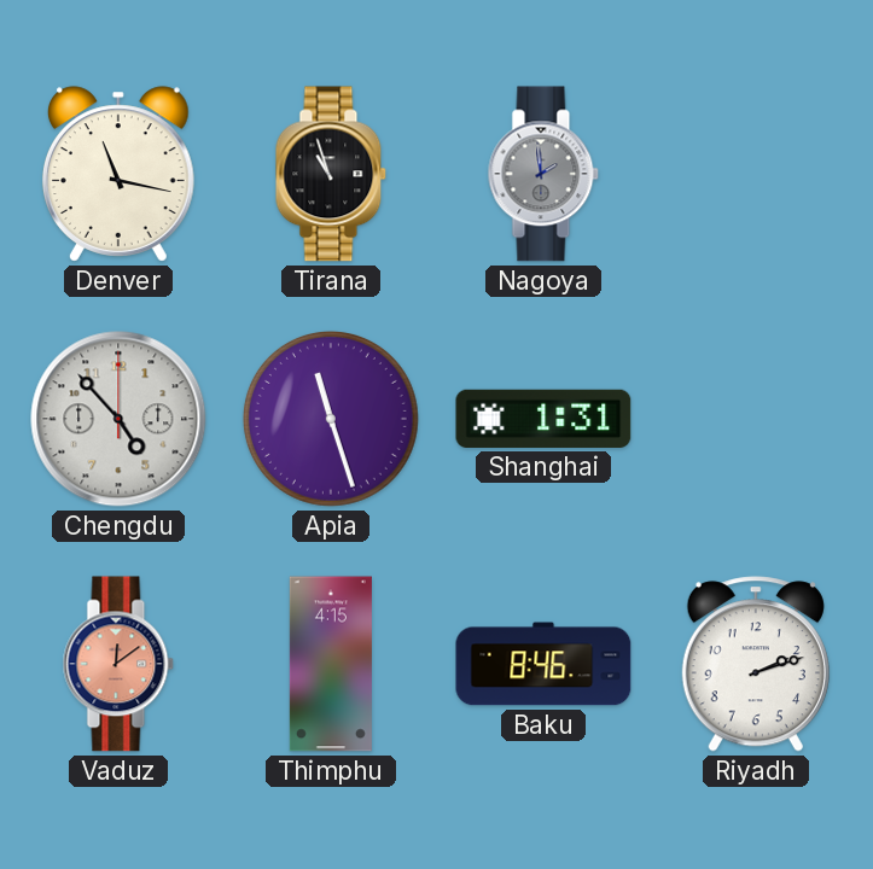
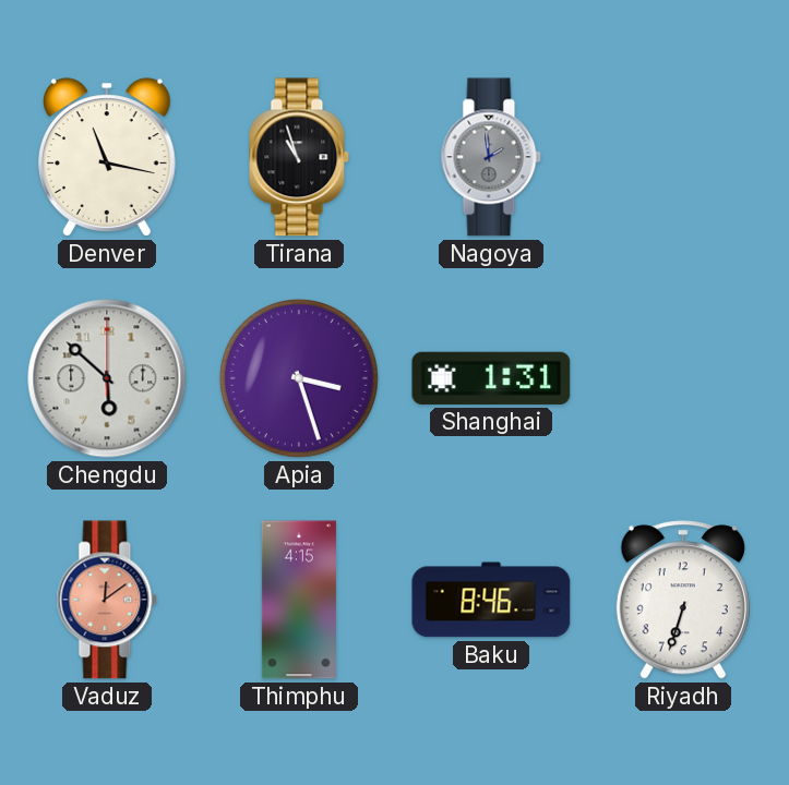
Chengdu: 4:53 -> 5:52
Apia: 11:27 -> 3:27
Riyadh: 2:12 -> 6:33
